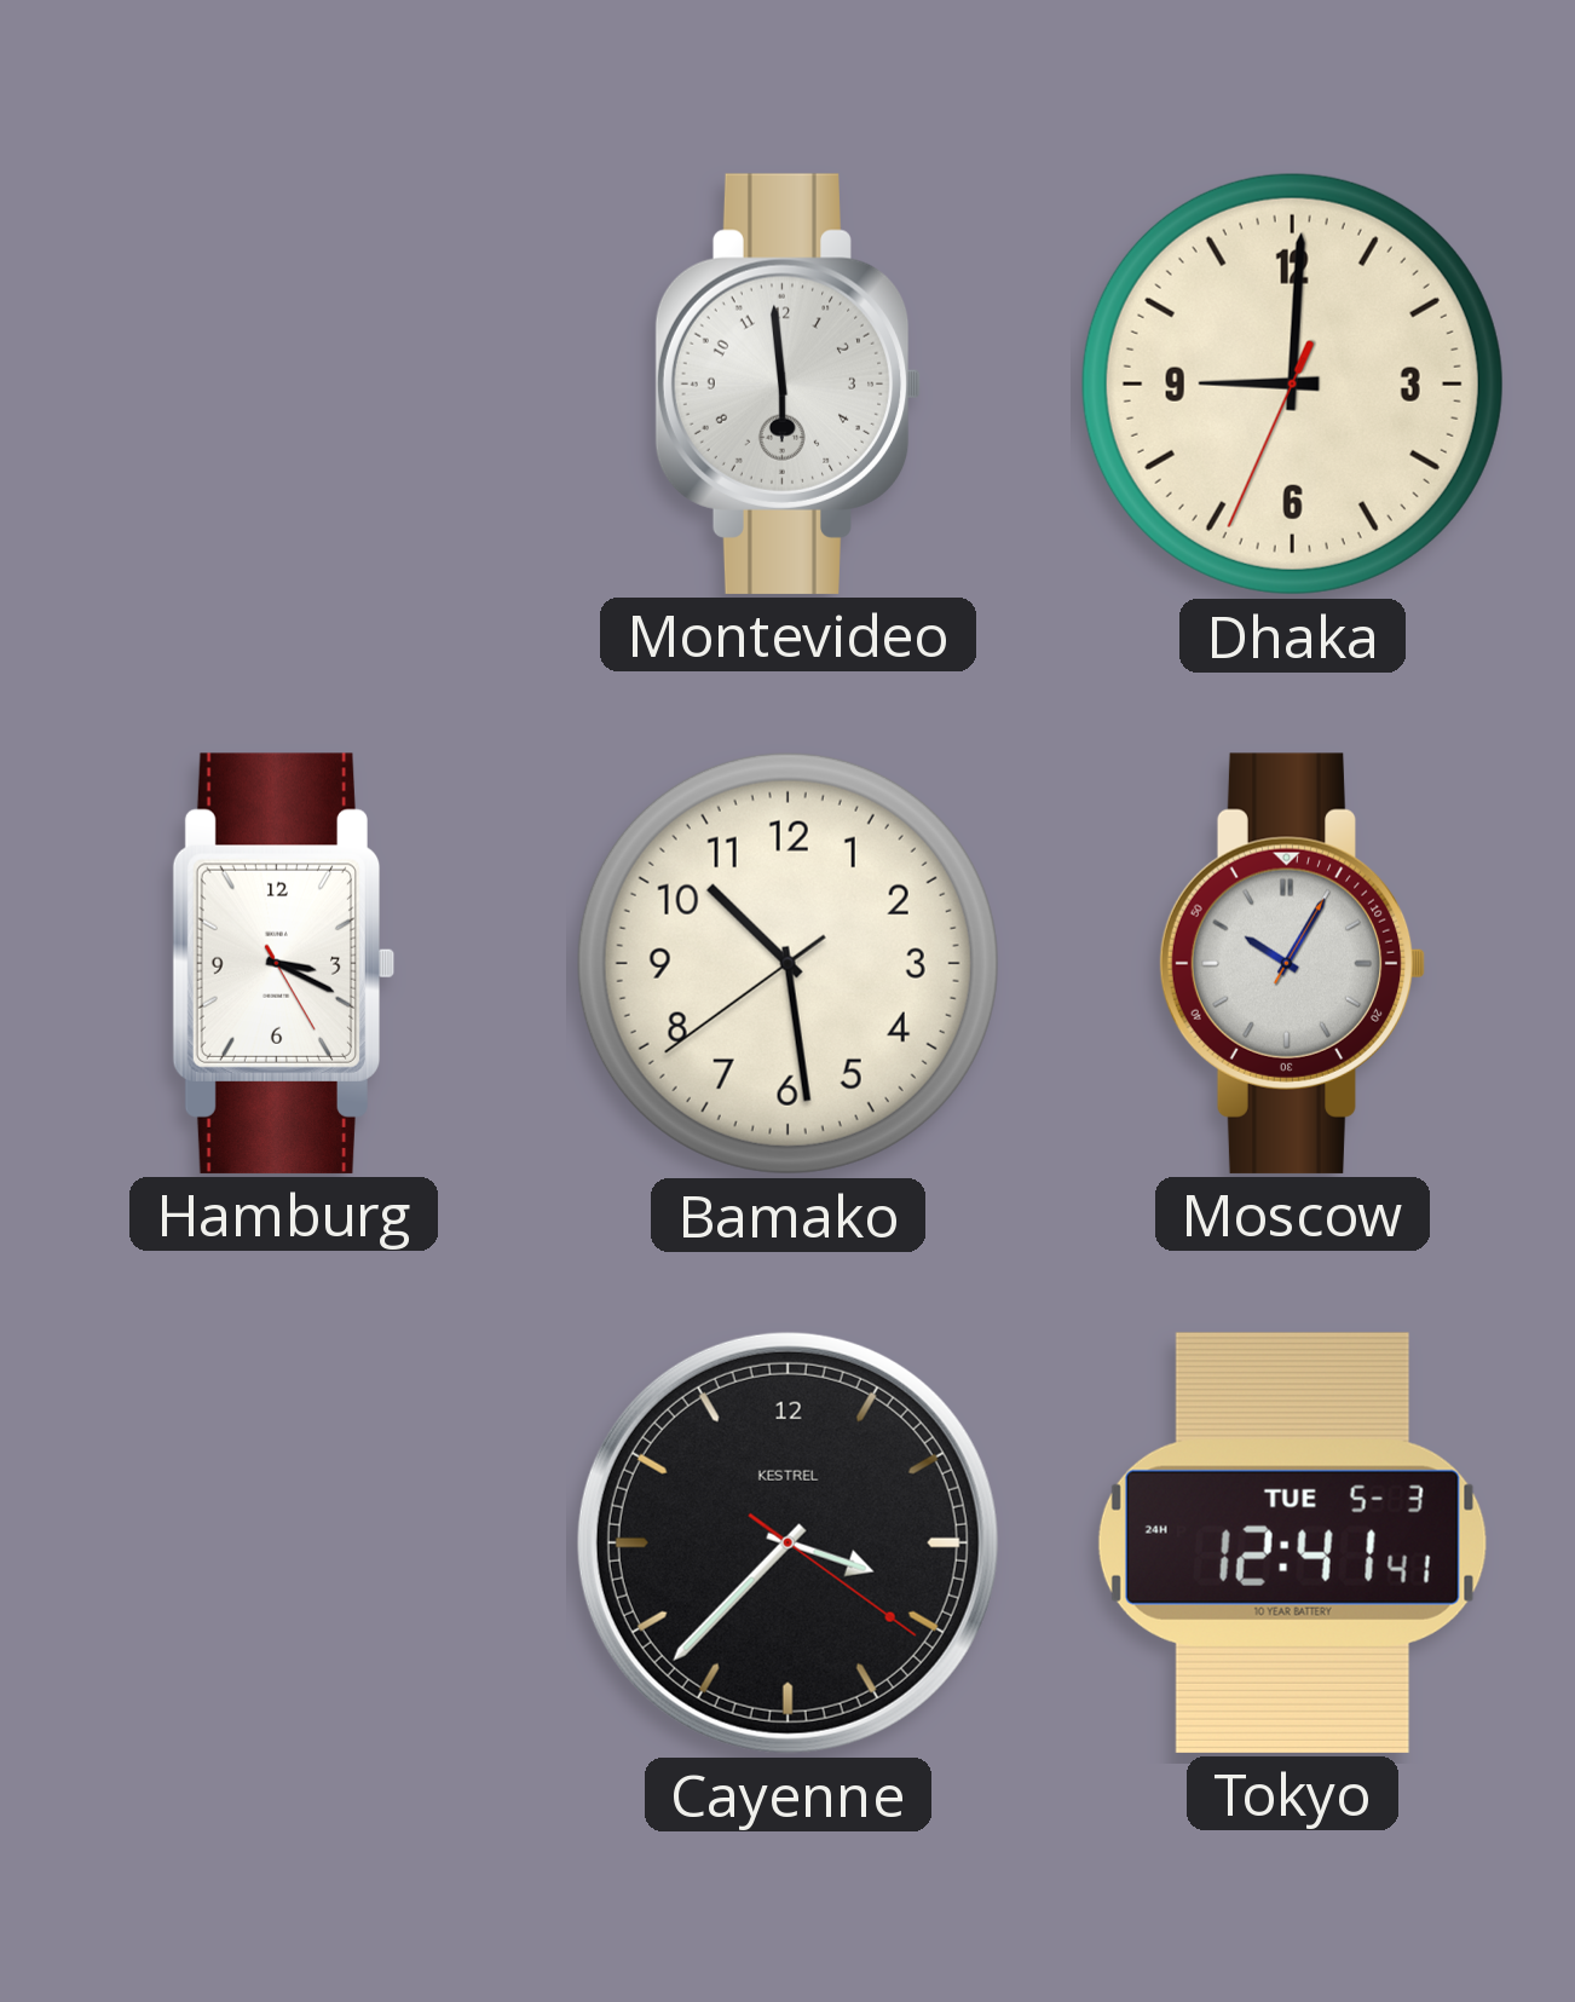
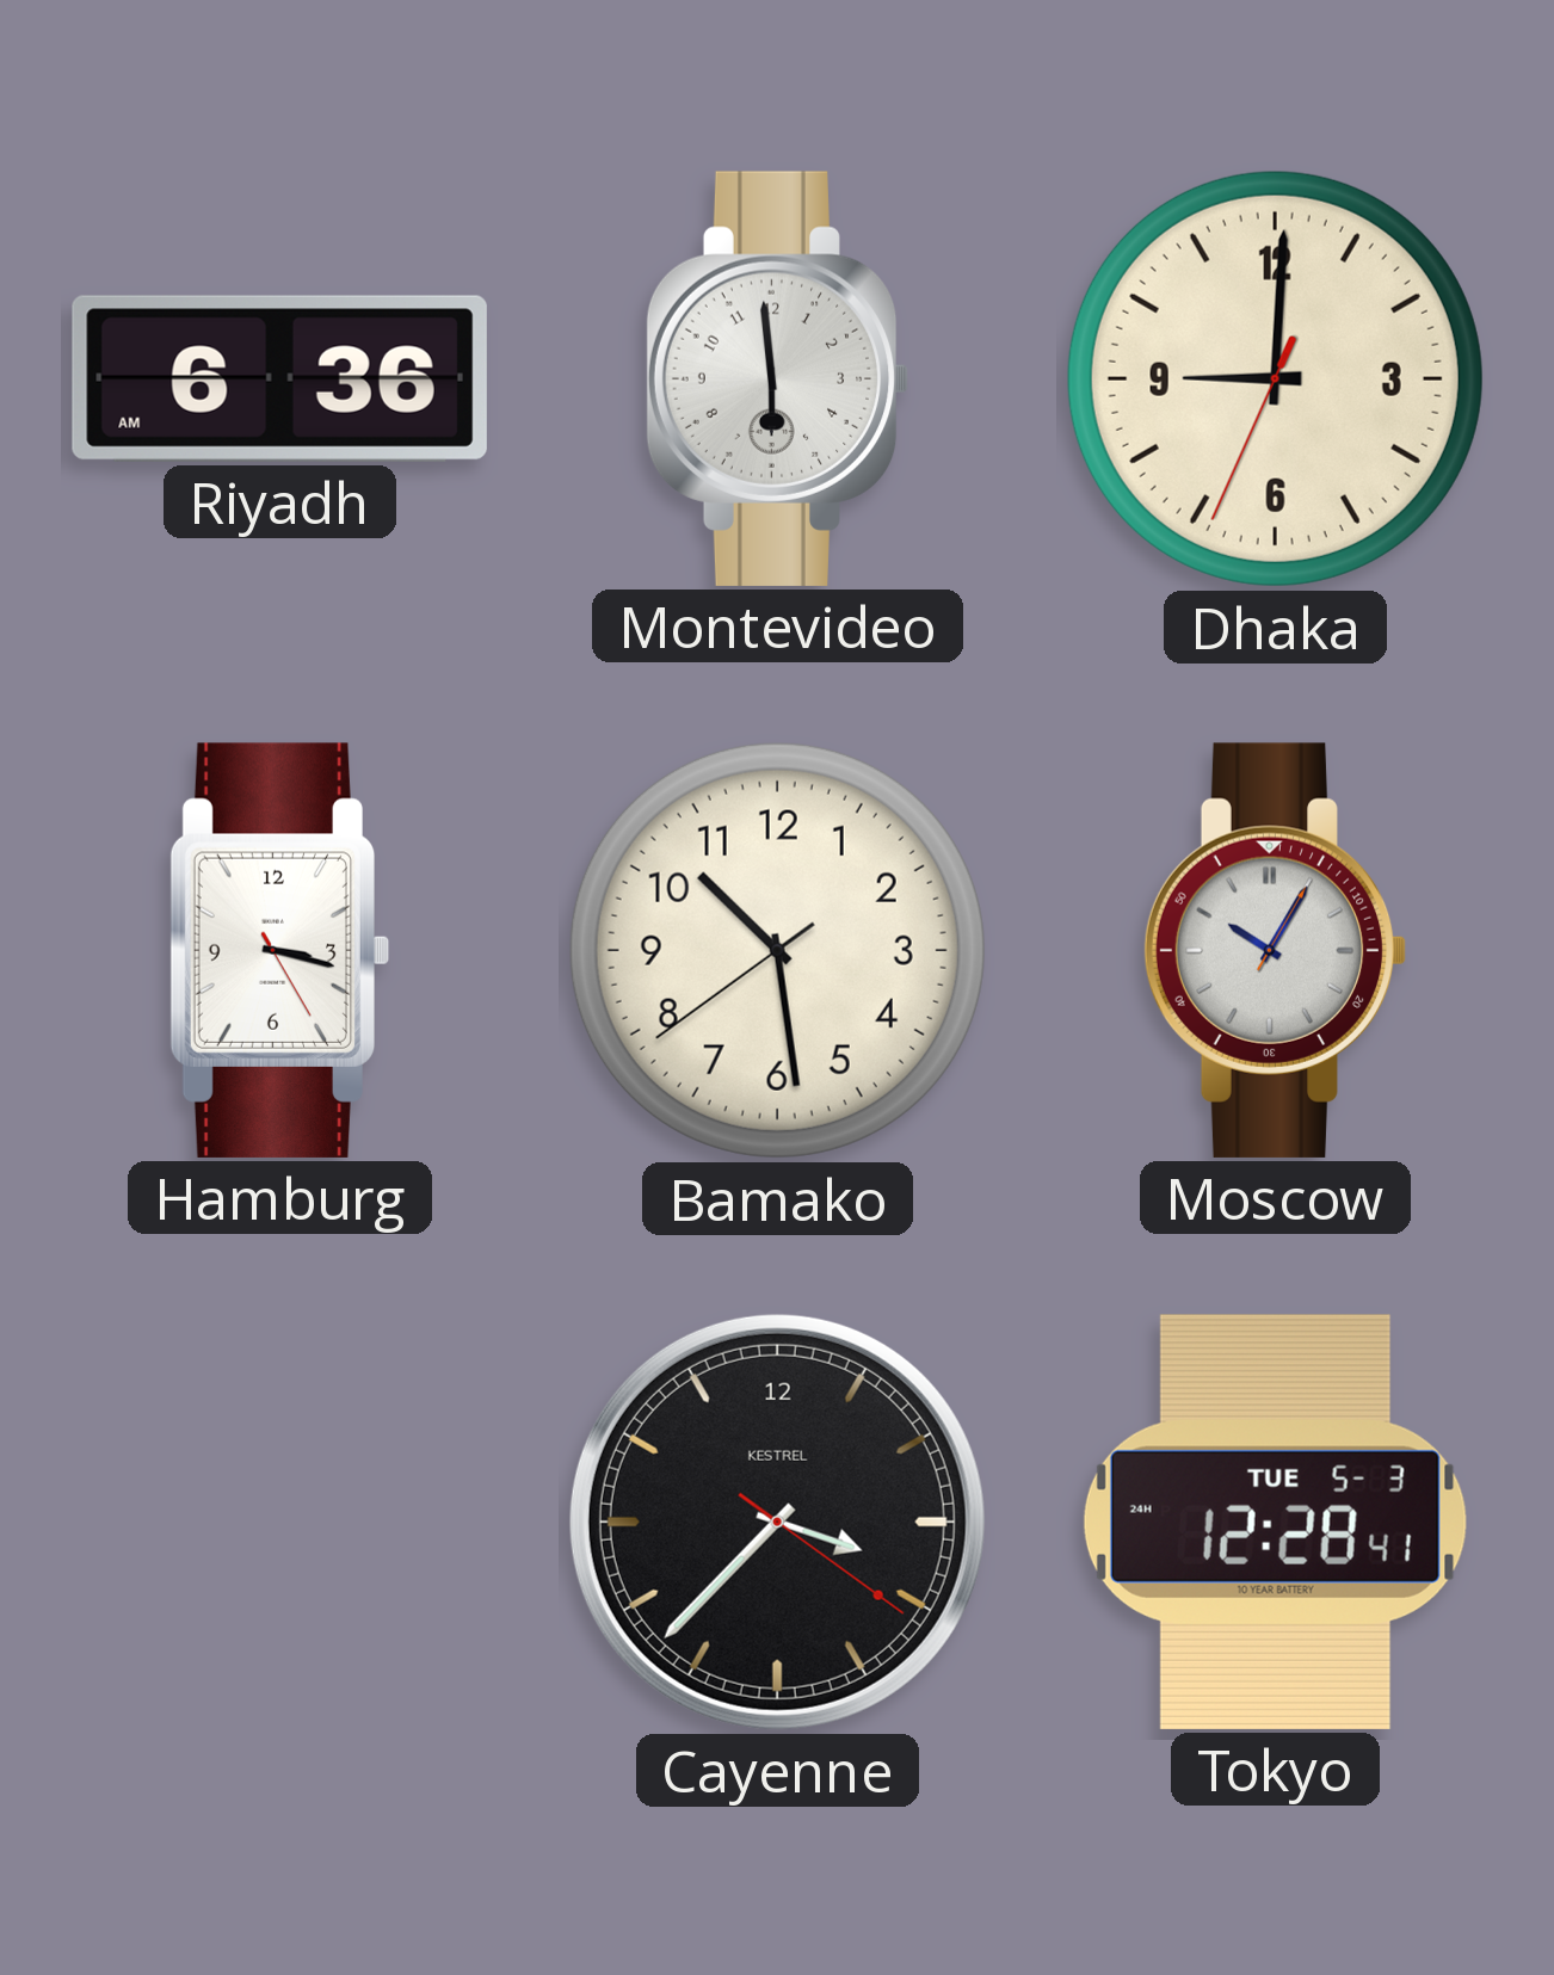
Riyadh: none -> 6:36
Hamburg: 3:19 -> 3:17
Tokyo: 12:41 -> 12:28
